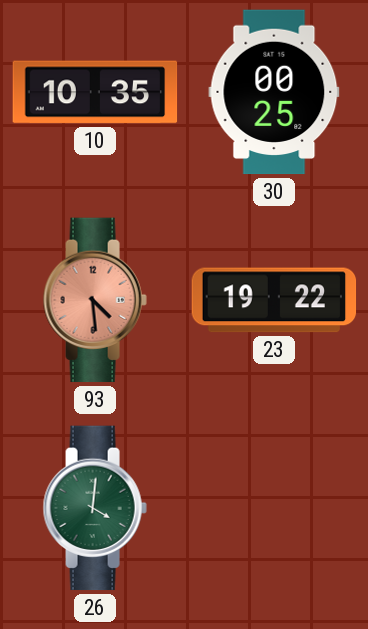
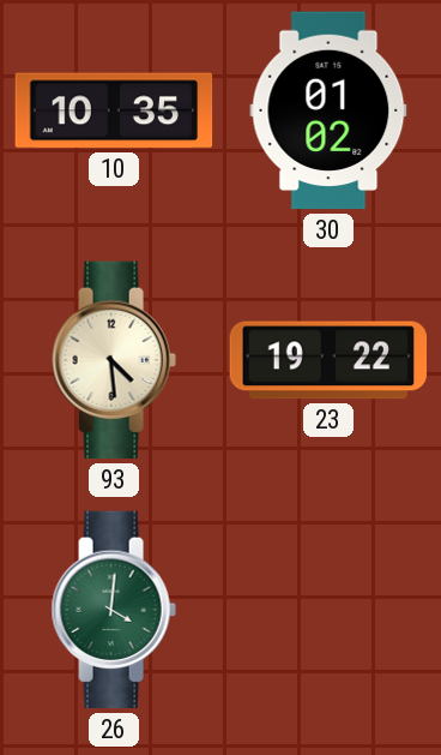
30: 00:25 -> 01:02
93 dial: salmon -> cream
